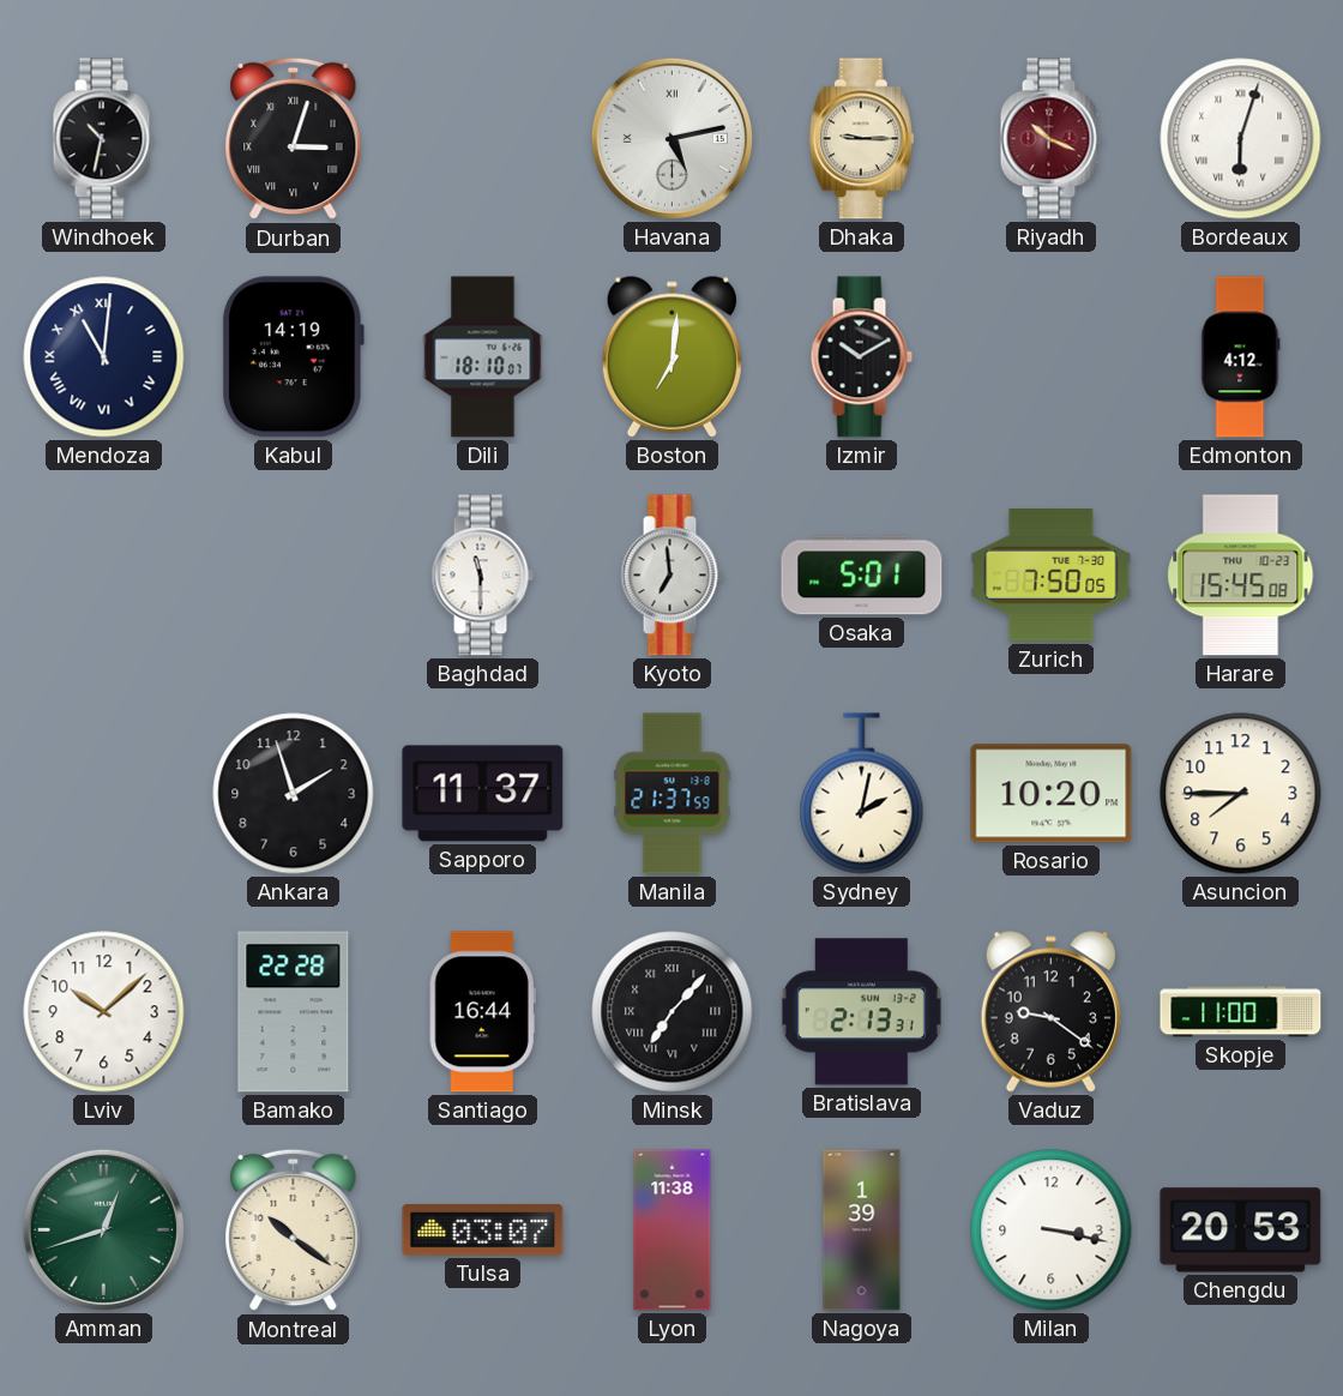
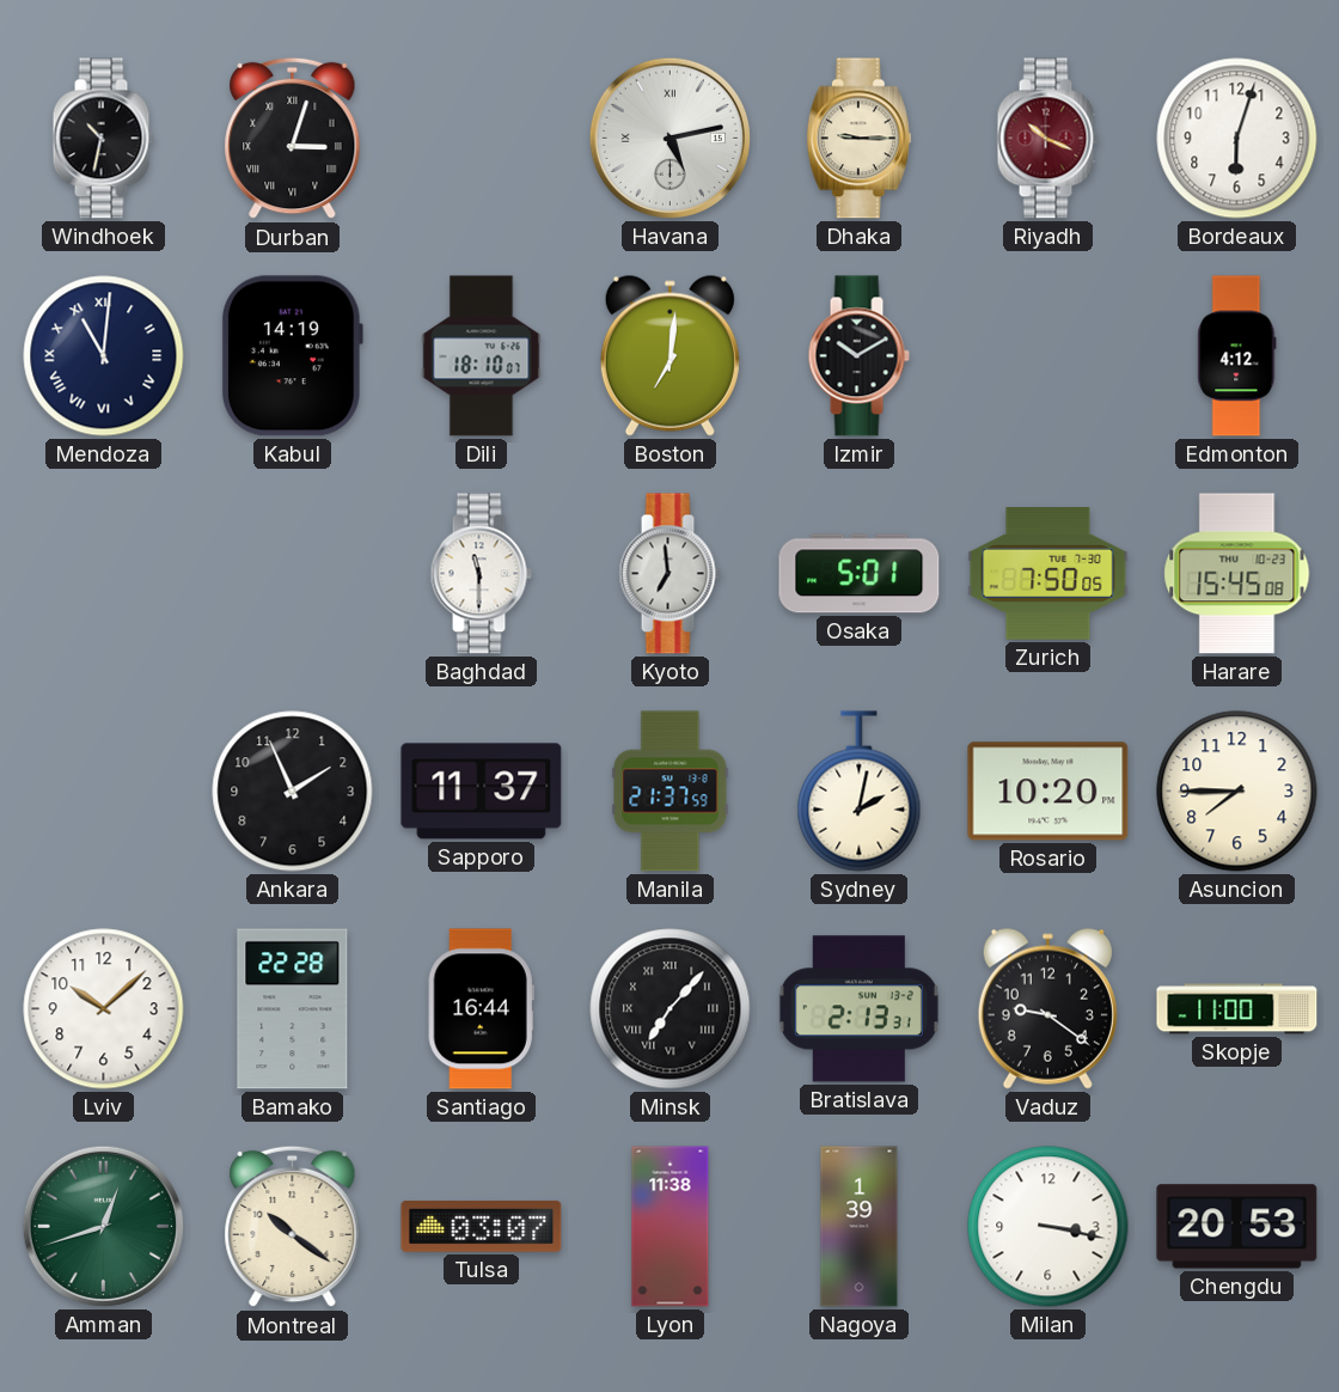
Bordeaux numerals: Roman -> Arabic
Ankara: 1:57 -> 1:56
